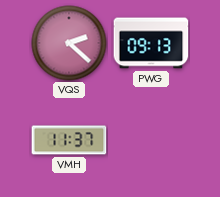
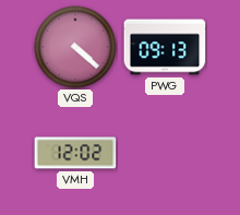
VQS: 2:22 -> 4:22
VMH: 11:37 -> 12:02
